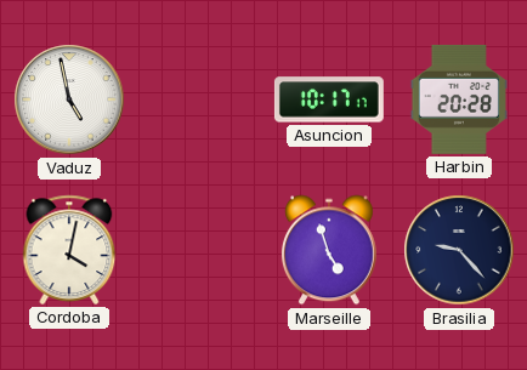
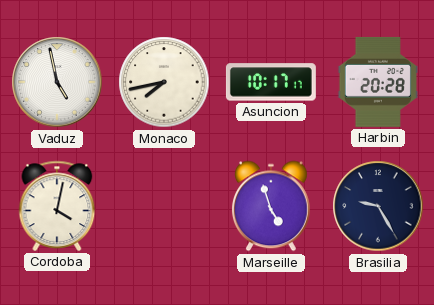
Monaco: none -> 7:43
Brasilia: 9:23 -> 9:25
